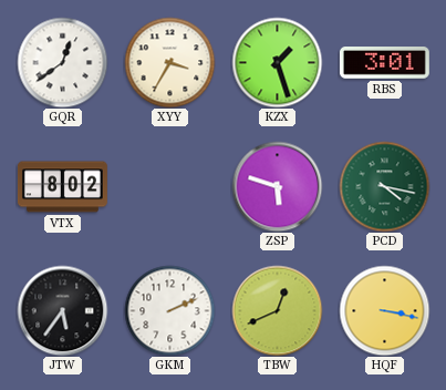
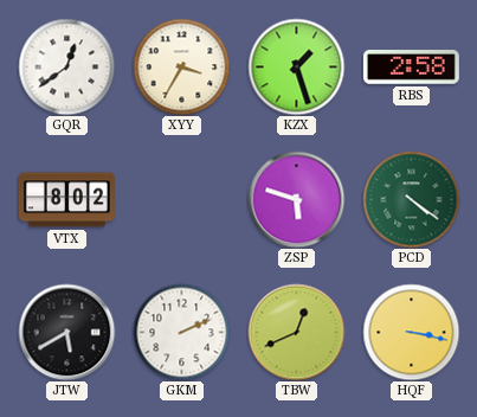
RBS: 3:01 -> 2:58
PCD: 4:17 -> 4:21
JTW: 5:36 -> 5:40
